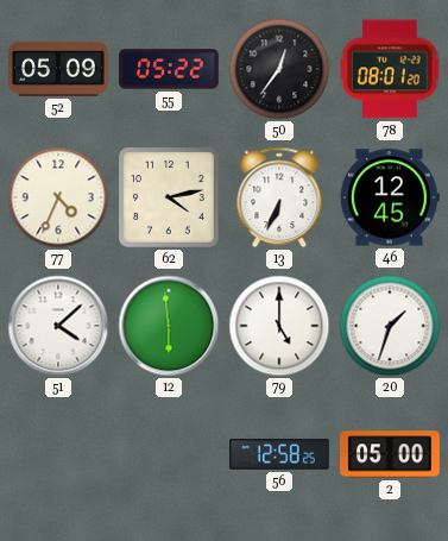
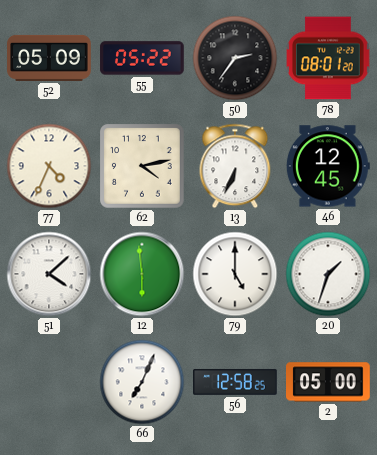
50: 12:36 -> 2:36
66: none -> 7:04
